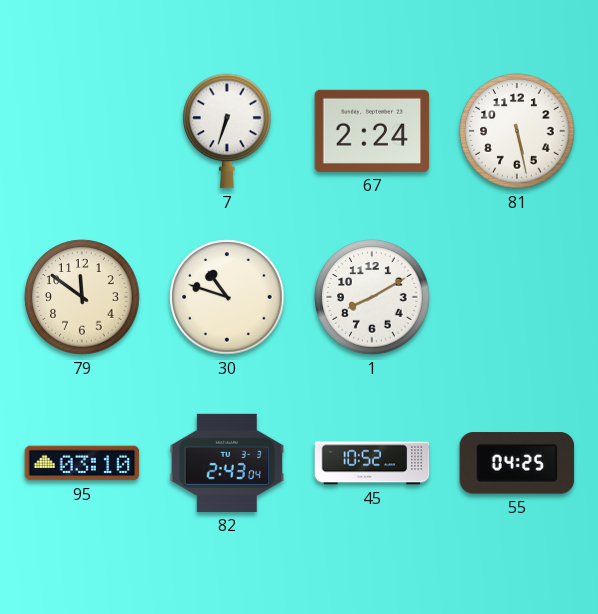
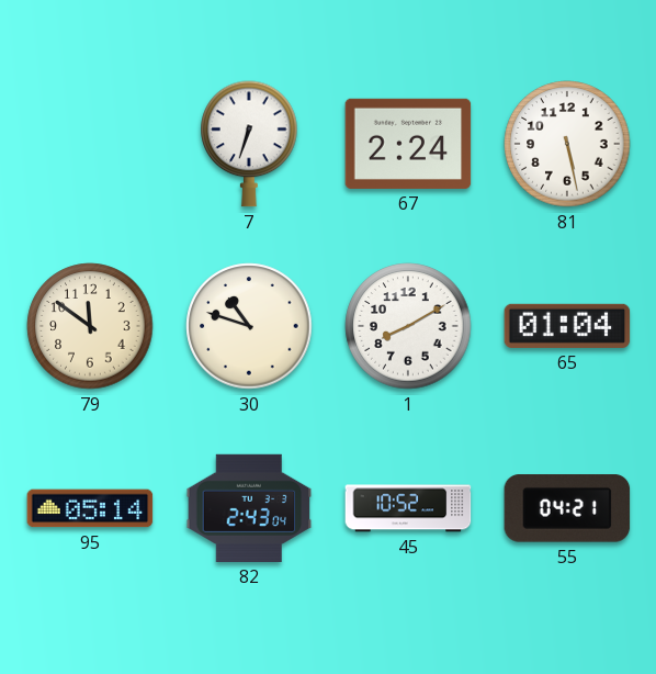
65: none -> 01:04
95: 03:10 -> 05:14
55: 04:25 -> 04:21
